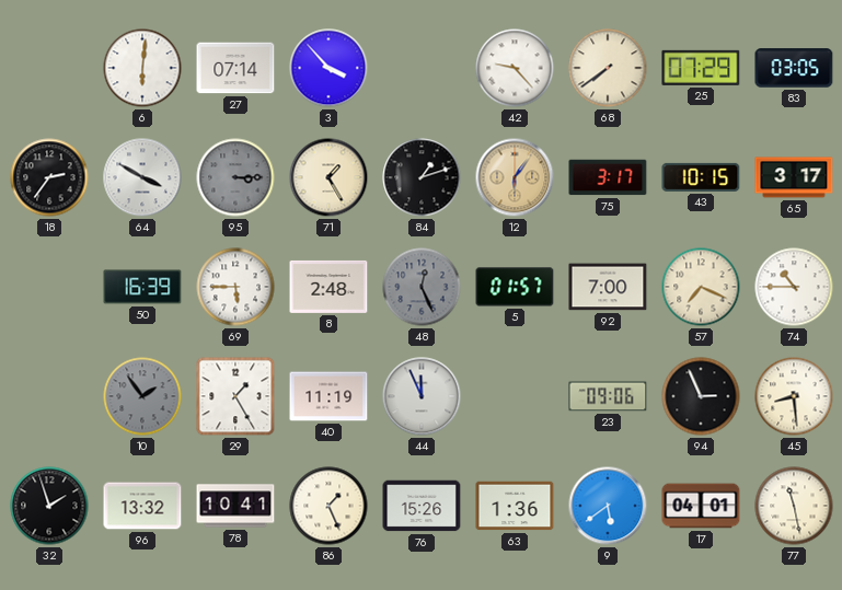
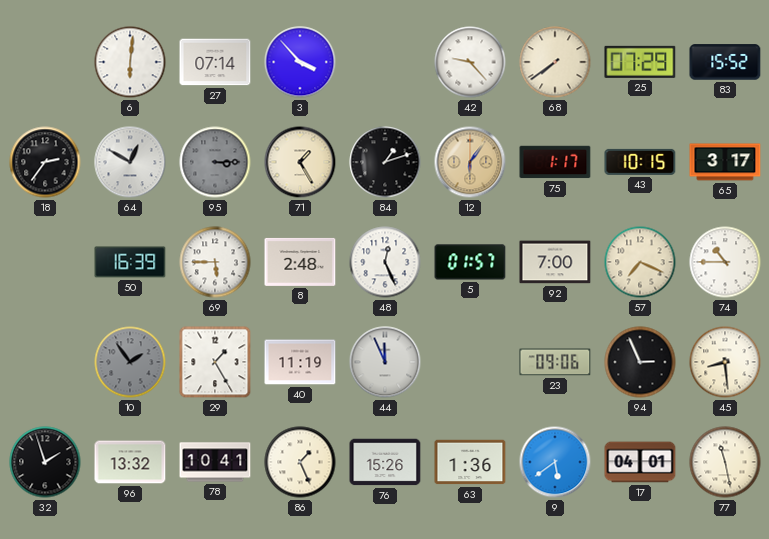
83: 03:05 -> 15:52
64: 3:50 -> 12:50
75: 3:17 -> 1:17
48 dial: grey -> white
